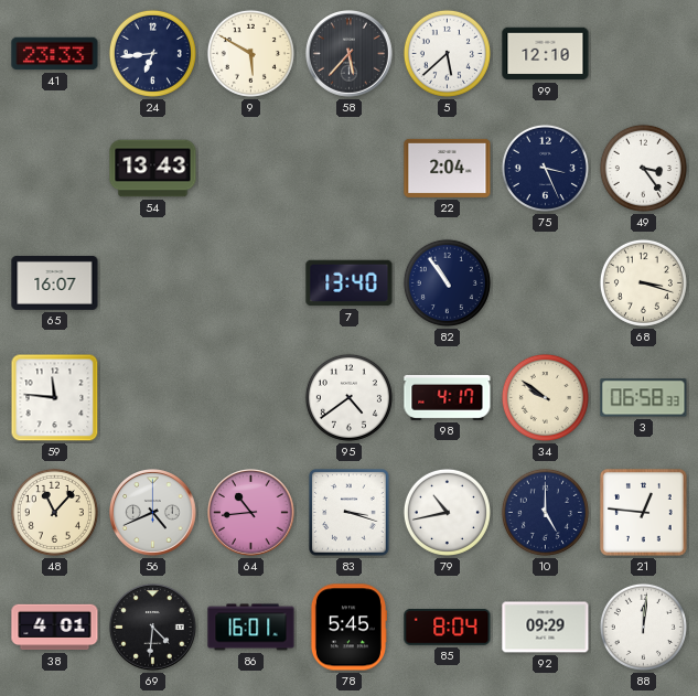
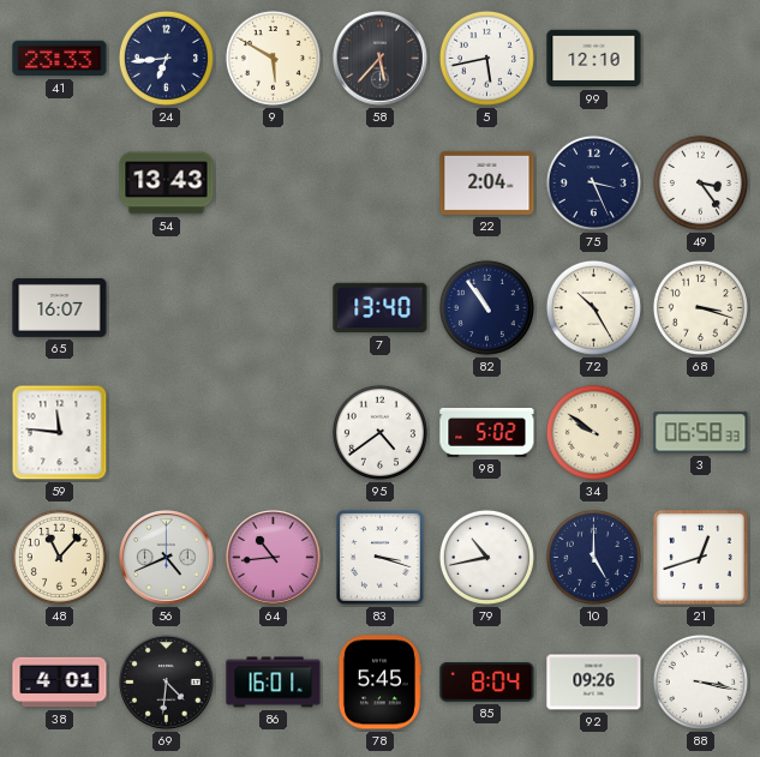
5: 5:38 -> 5:43
72: none -> 10:25
98: 4:17 -> 5:02
21: 12:46 -> 12:42
92: 09:29 -> 09:26
88: 12:01 -> 3:17
